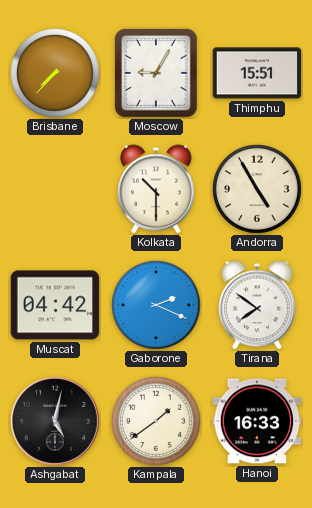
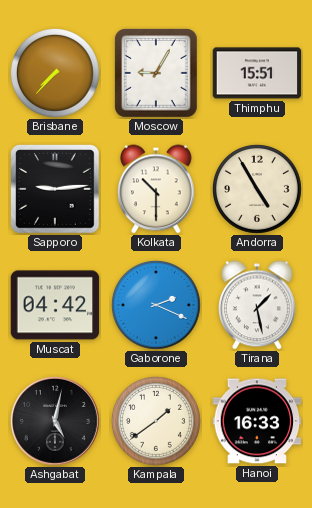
Sapporo: none -> 9:14
Tirana: 7:51 -> 1:28
